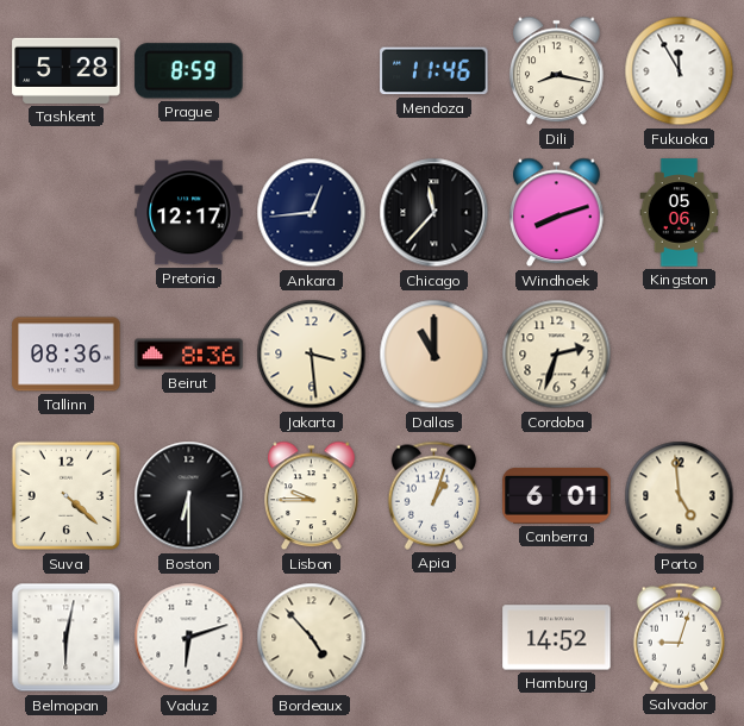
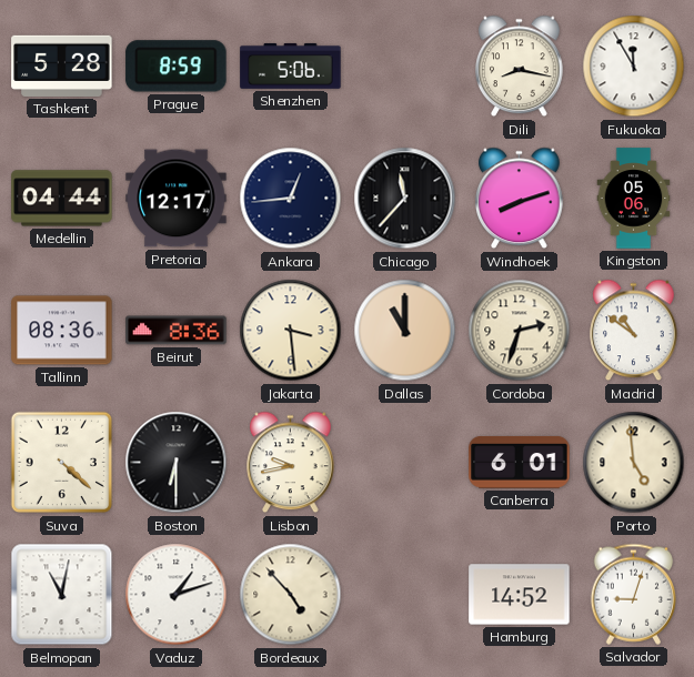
Shenzhen: none -> 5:06
Mendoza: 11:46 -> none
Medellin: none -> 04:44
Madrid: none -> 10:51
Lisbon: 9:45 -> 9:43
Apia: 1:03 -> none
Belmopan: 6:02 -> 11:02
Vaduz: 6:12 -> 1:12
